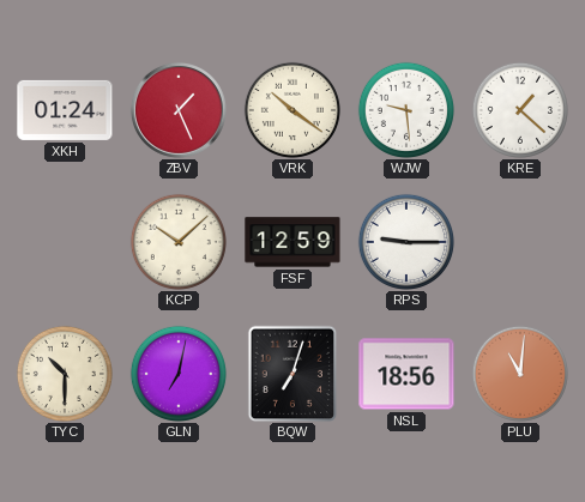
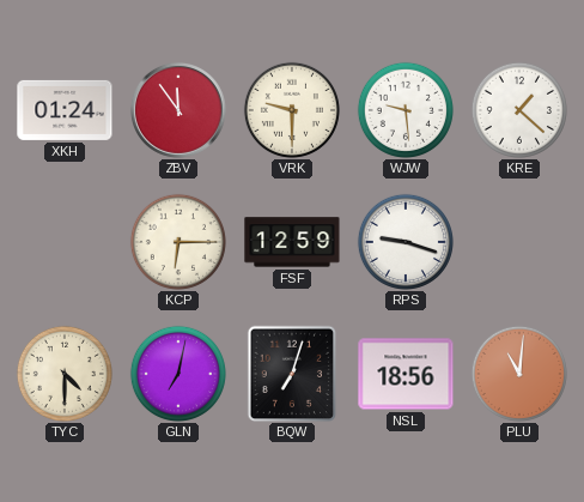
ZBV: 1:26 -> 11:54
VRK: 10:21 -> 9:30
KCP: 10:08 -> 6:15
RPS: 9:15 -> 9:18
TYC: 10:30 -> 4:30
